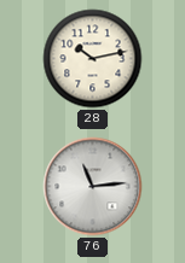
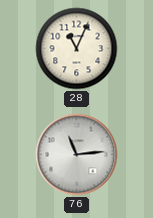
28: 10:13 -> 11:04
